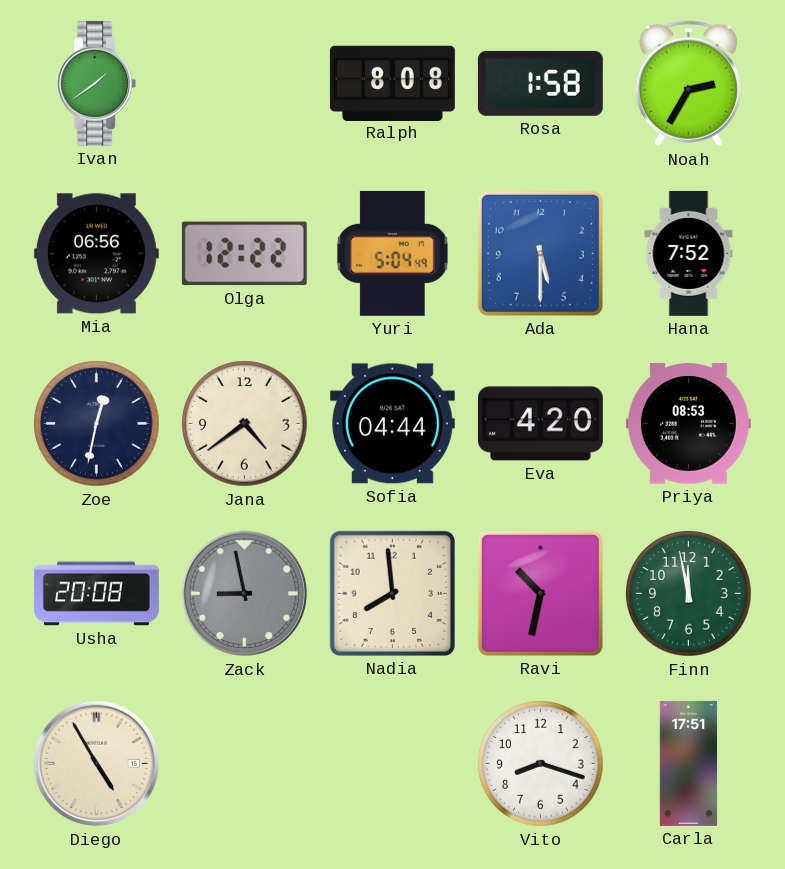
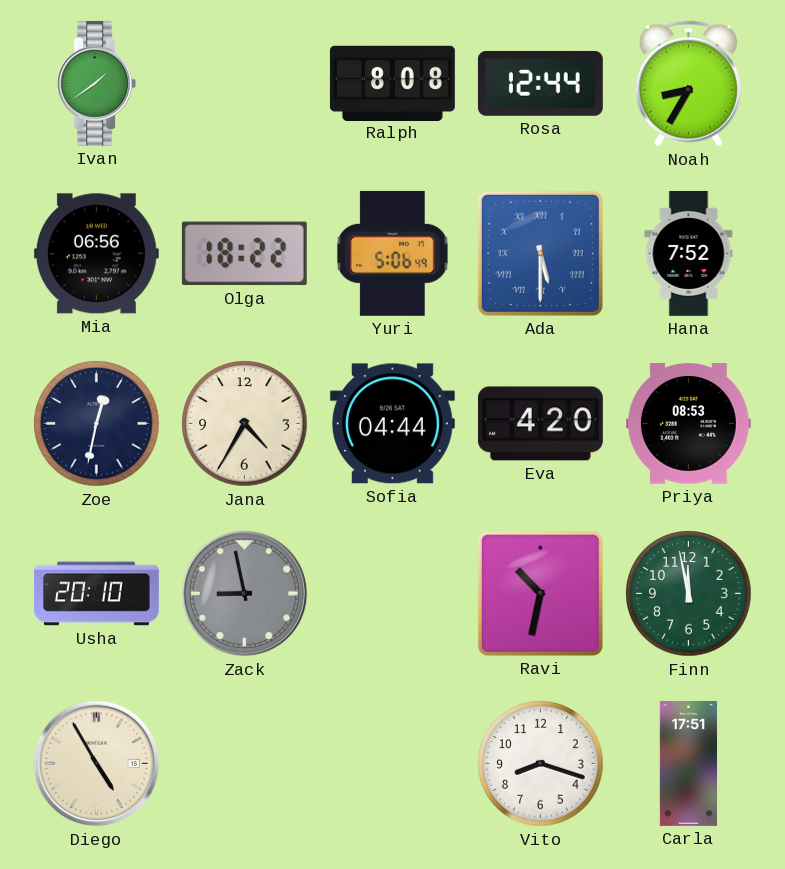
Rosa: 1:58 -> 12:44
Noah: 2:35 -> 8:35
Olga: 12:22 -> 18:22
Yuri: 5:04 -> 5:06
Ada numerals: Arabic -> Roman
Jana: 4:39 -> 4:35
Usha: 20:08 -> 20:10
Nadia: 7:59 -> none
